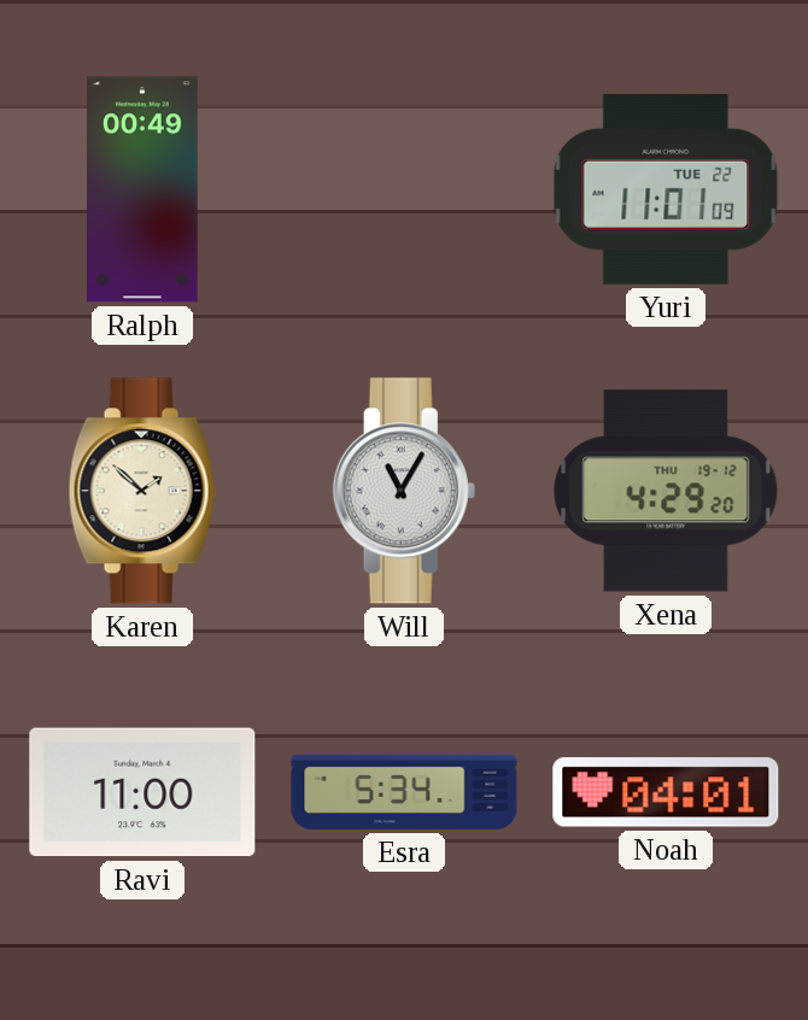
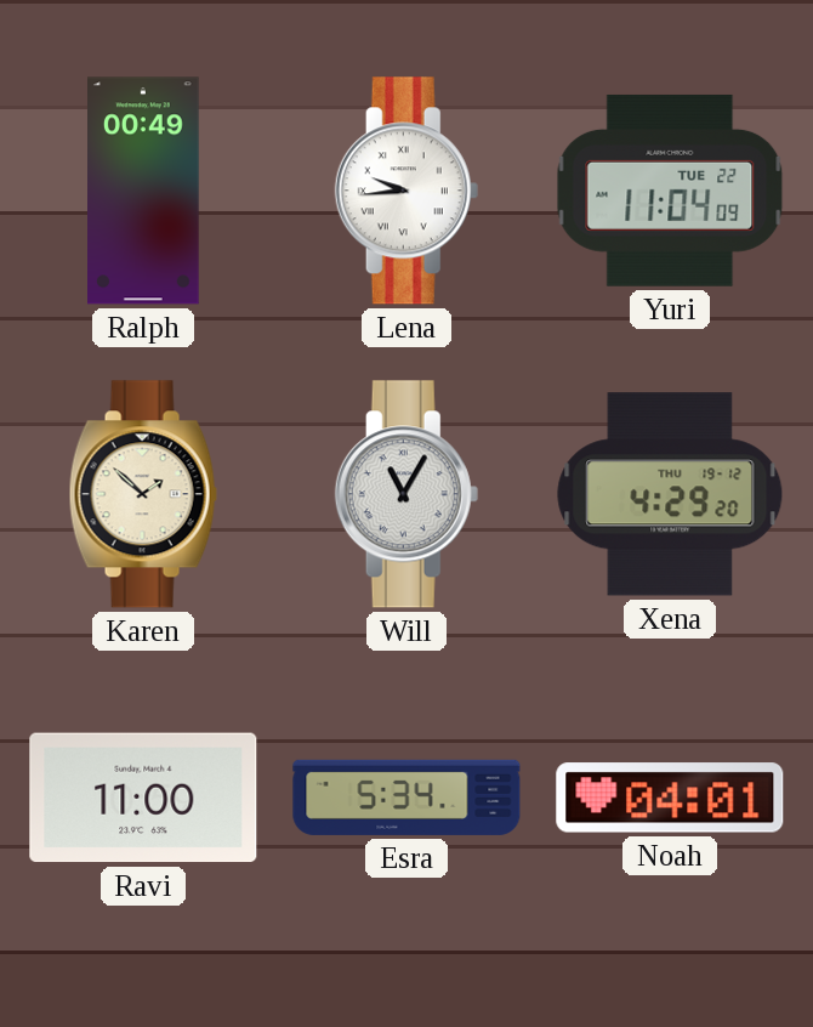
Lena: none -> 9:44
Yuri: 11:01 -> 11:04
